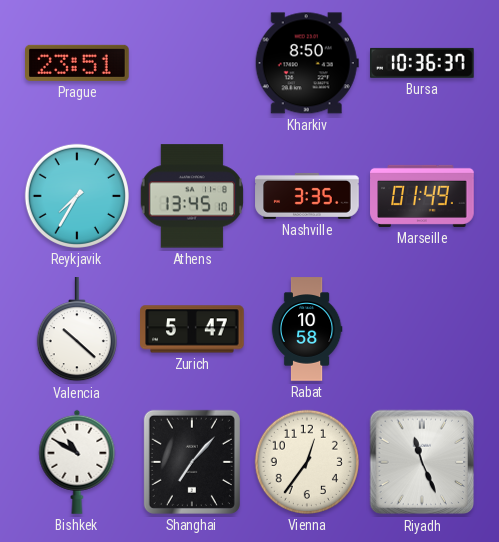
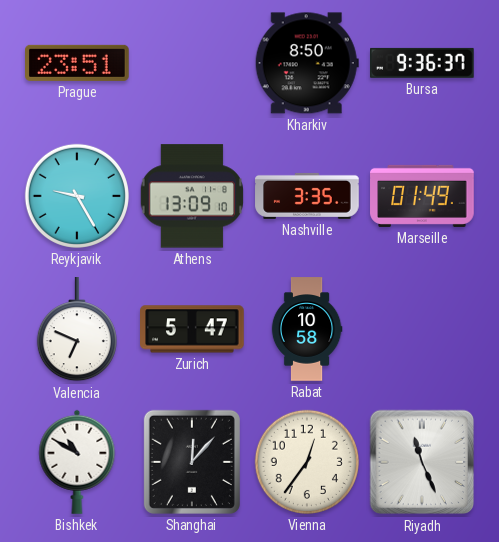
Bursa: 10:36 -> 9:36
Reykjavik: 7:35 -> 9:25
Athens: 13:45 -> 13:09
Valencia: 10:22 -> 6:49
Shanghai: 7:07 -> 12:07
